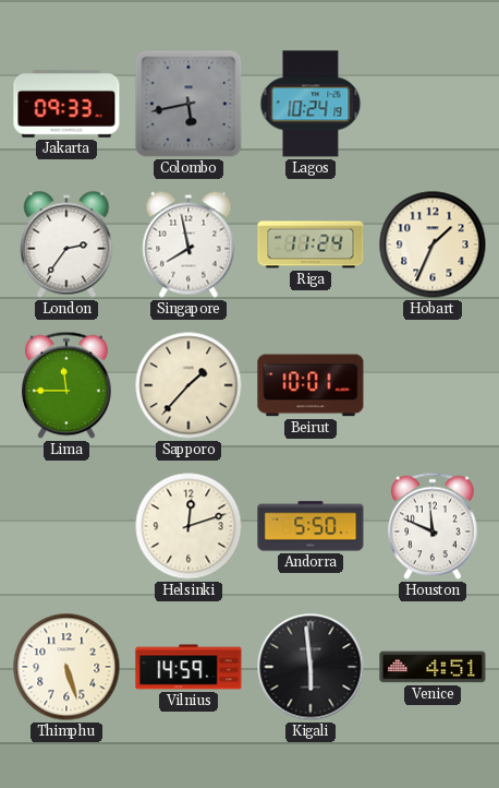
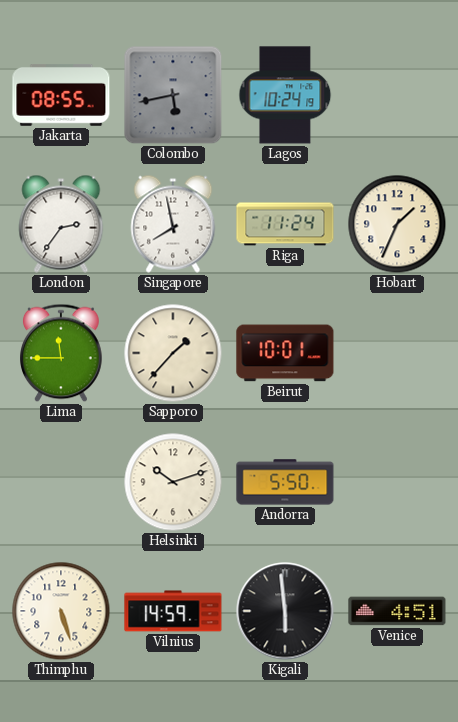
Jakarta: 09:33 -> 08:55
Helsinki: 12:12 -> 10:12
Houston: 11:49 -> none
